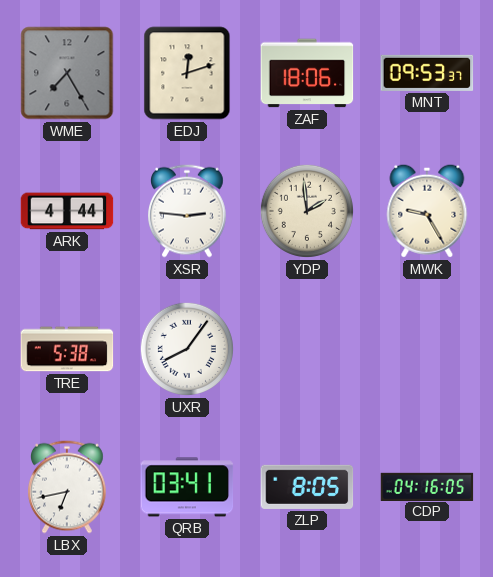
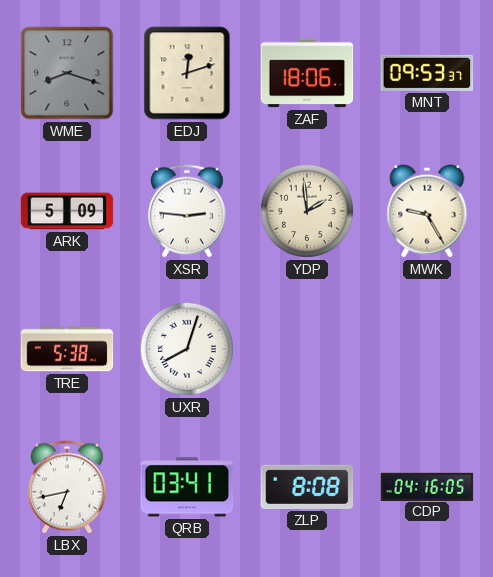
WME: 7:25 -> 8:18
ARK: 4:44 -> 5:09
UXR: 8:06 -> 8:03
ZLP: 8:05 -> 8:08
